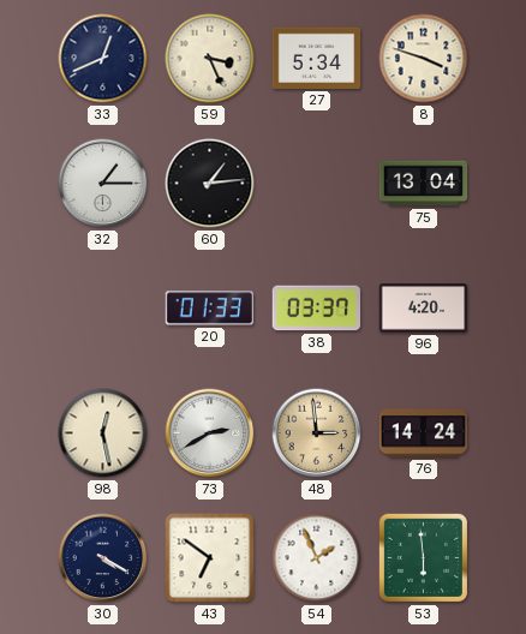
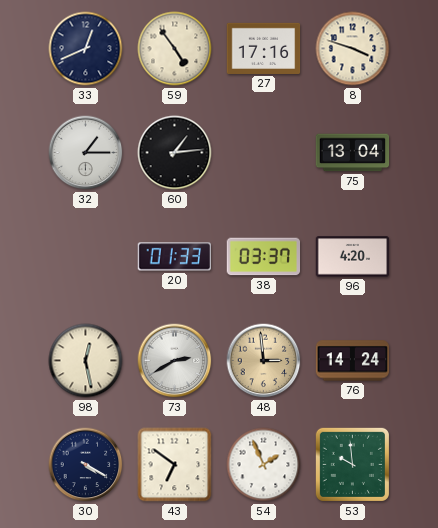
59: 3:26 -> 4:54
27: 5:34 -> 17:16
53: 5:59 -> 9:59
